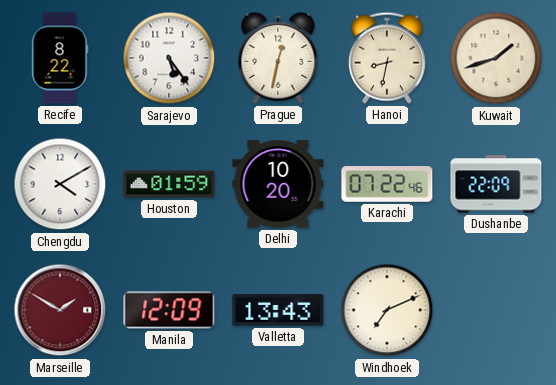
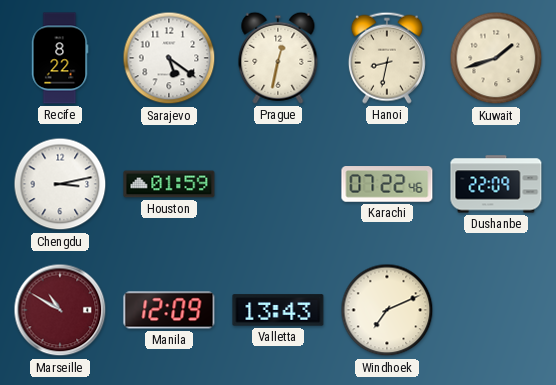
Sarajevo: 5:24 -> 5:21
Chengdu: 4:10 -> 3:13
Delhi: 10:20 -> none
Marseille: 1:50 -> 10:50
